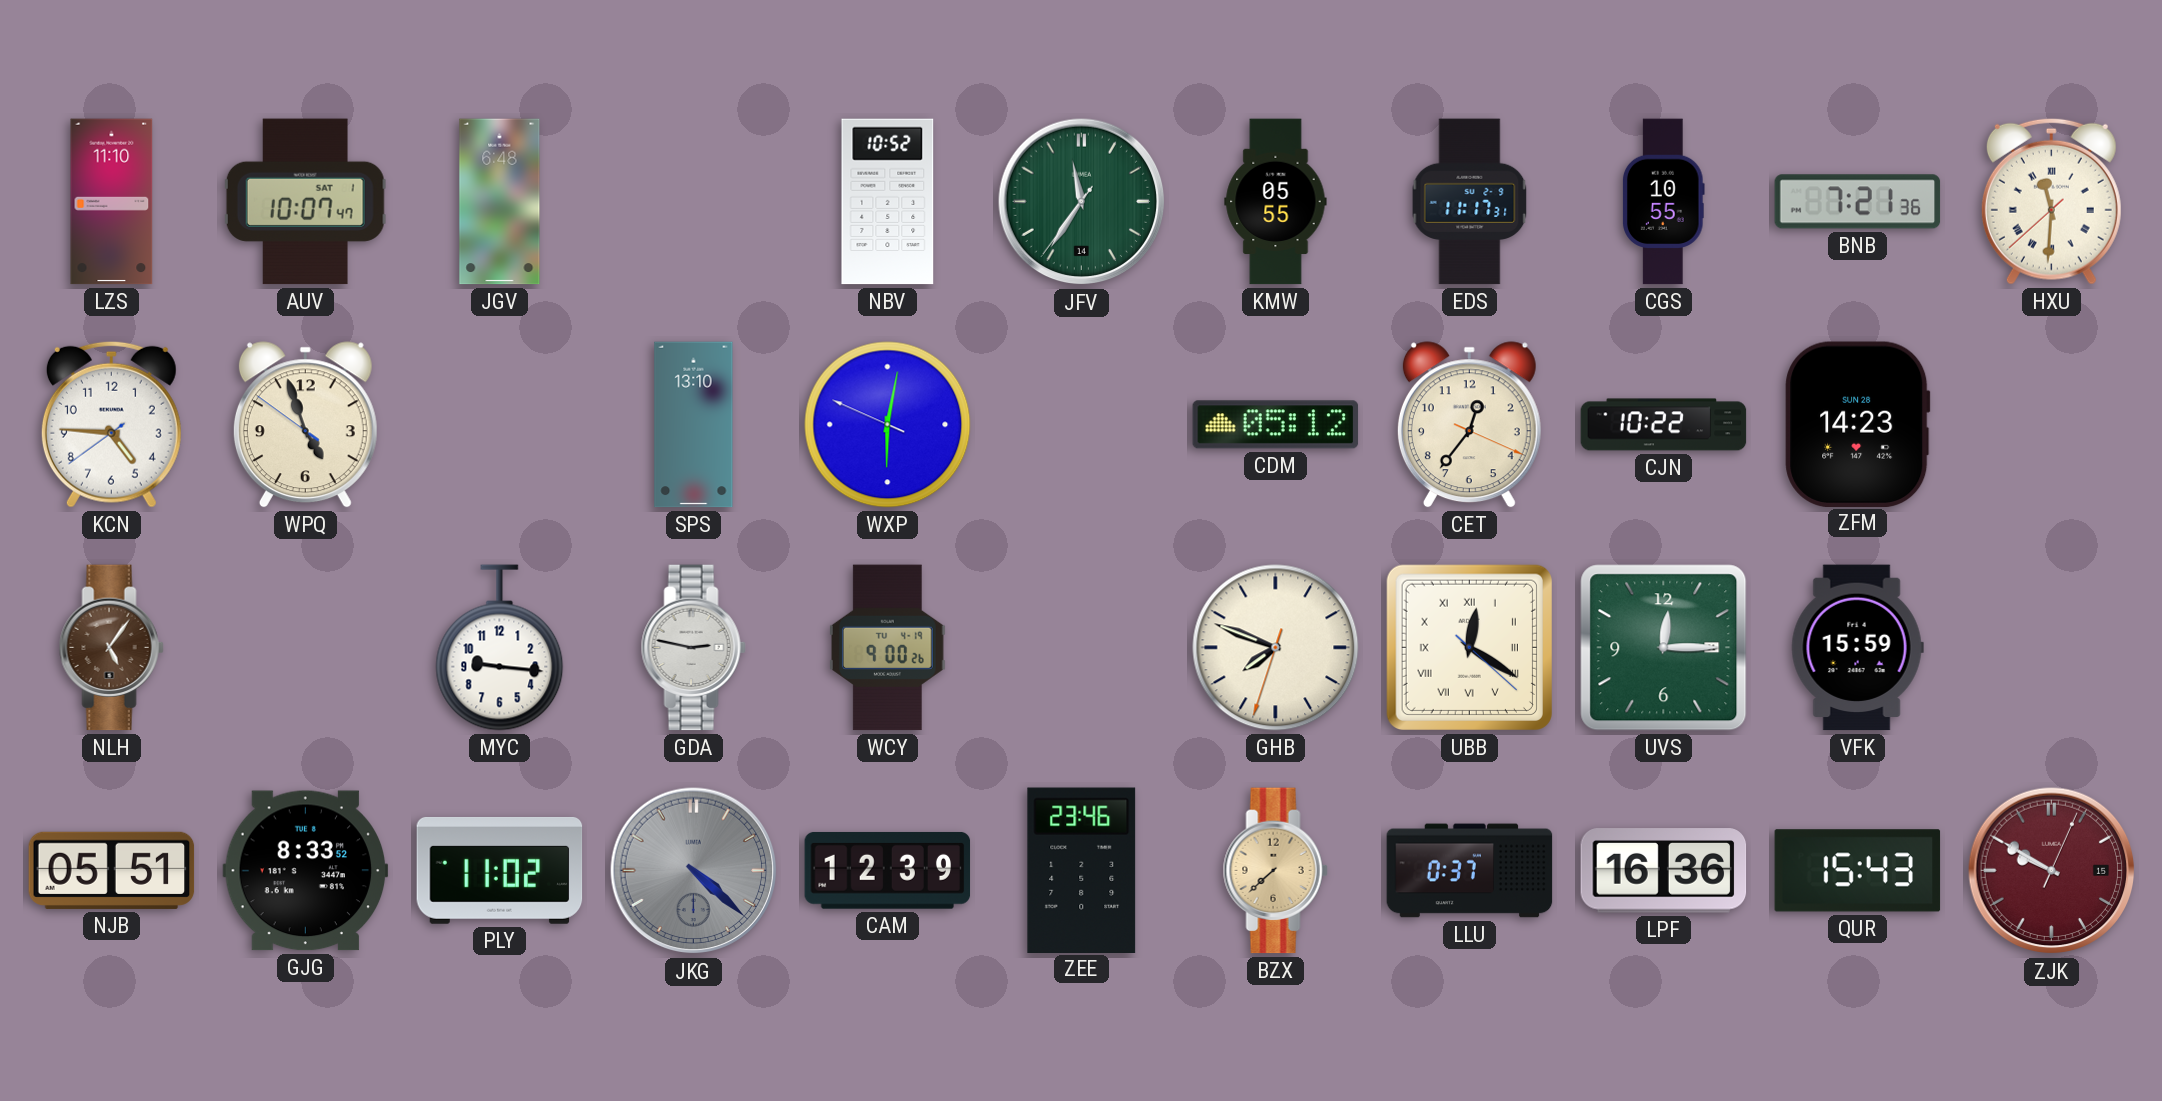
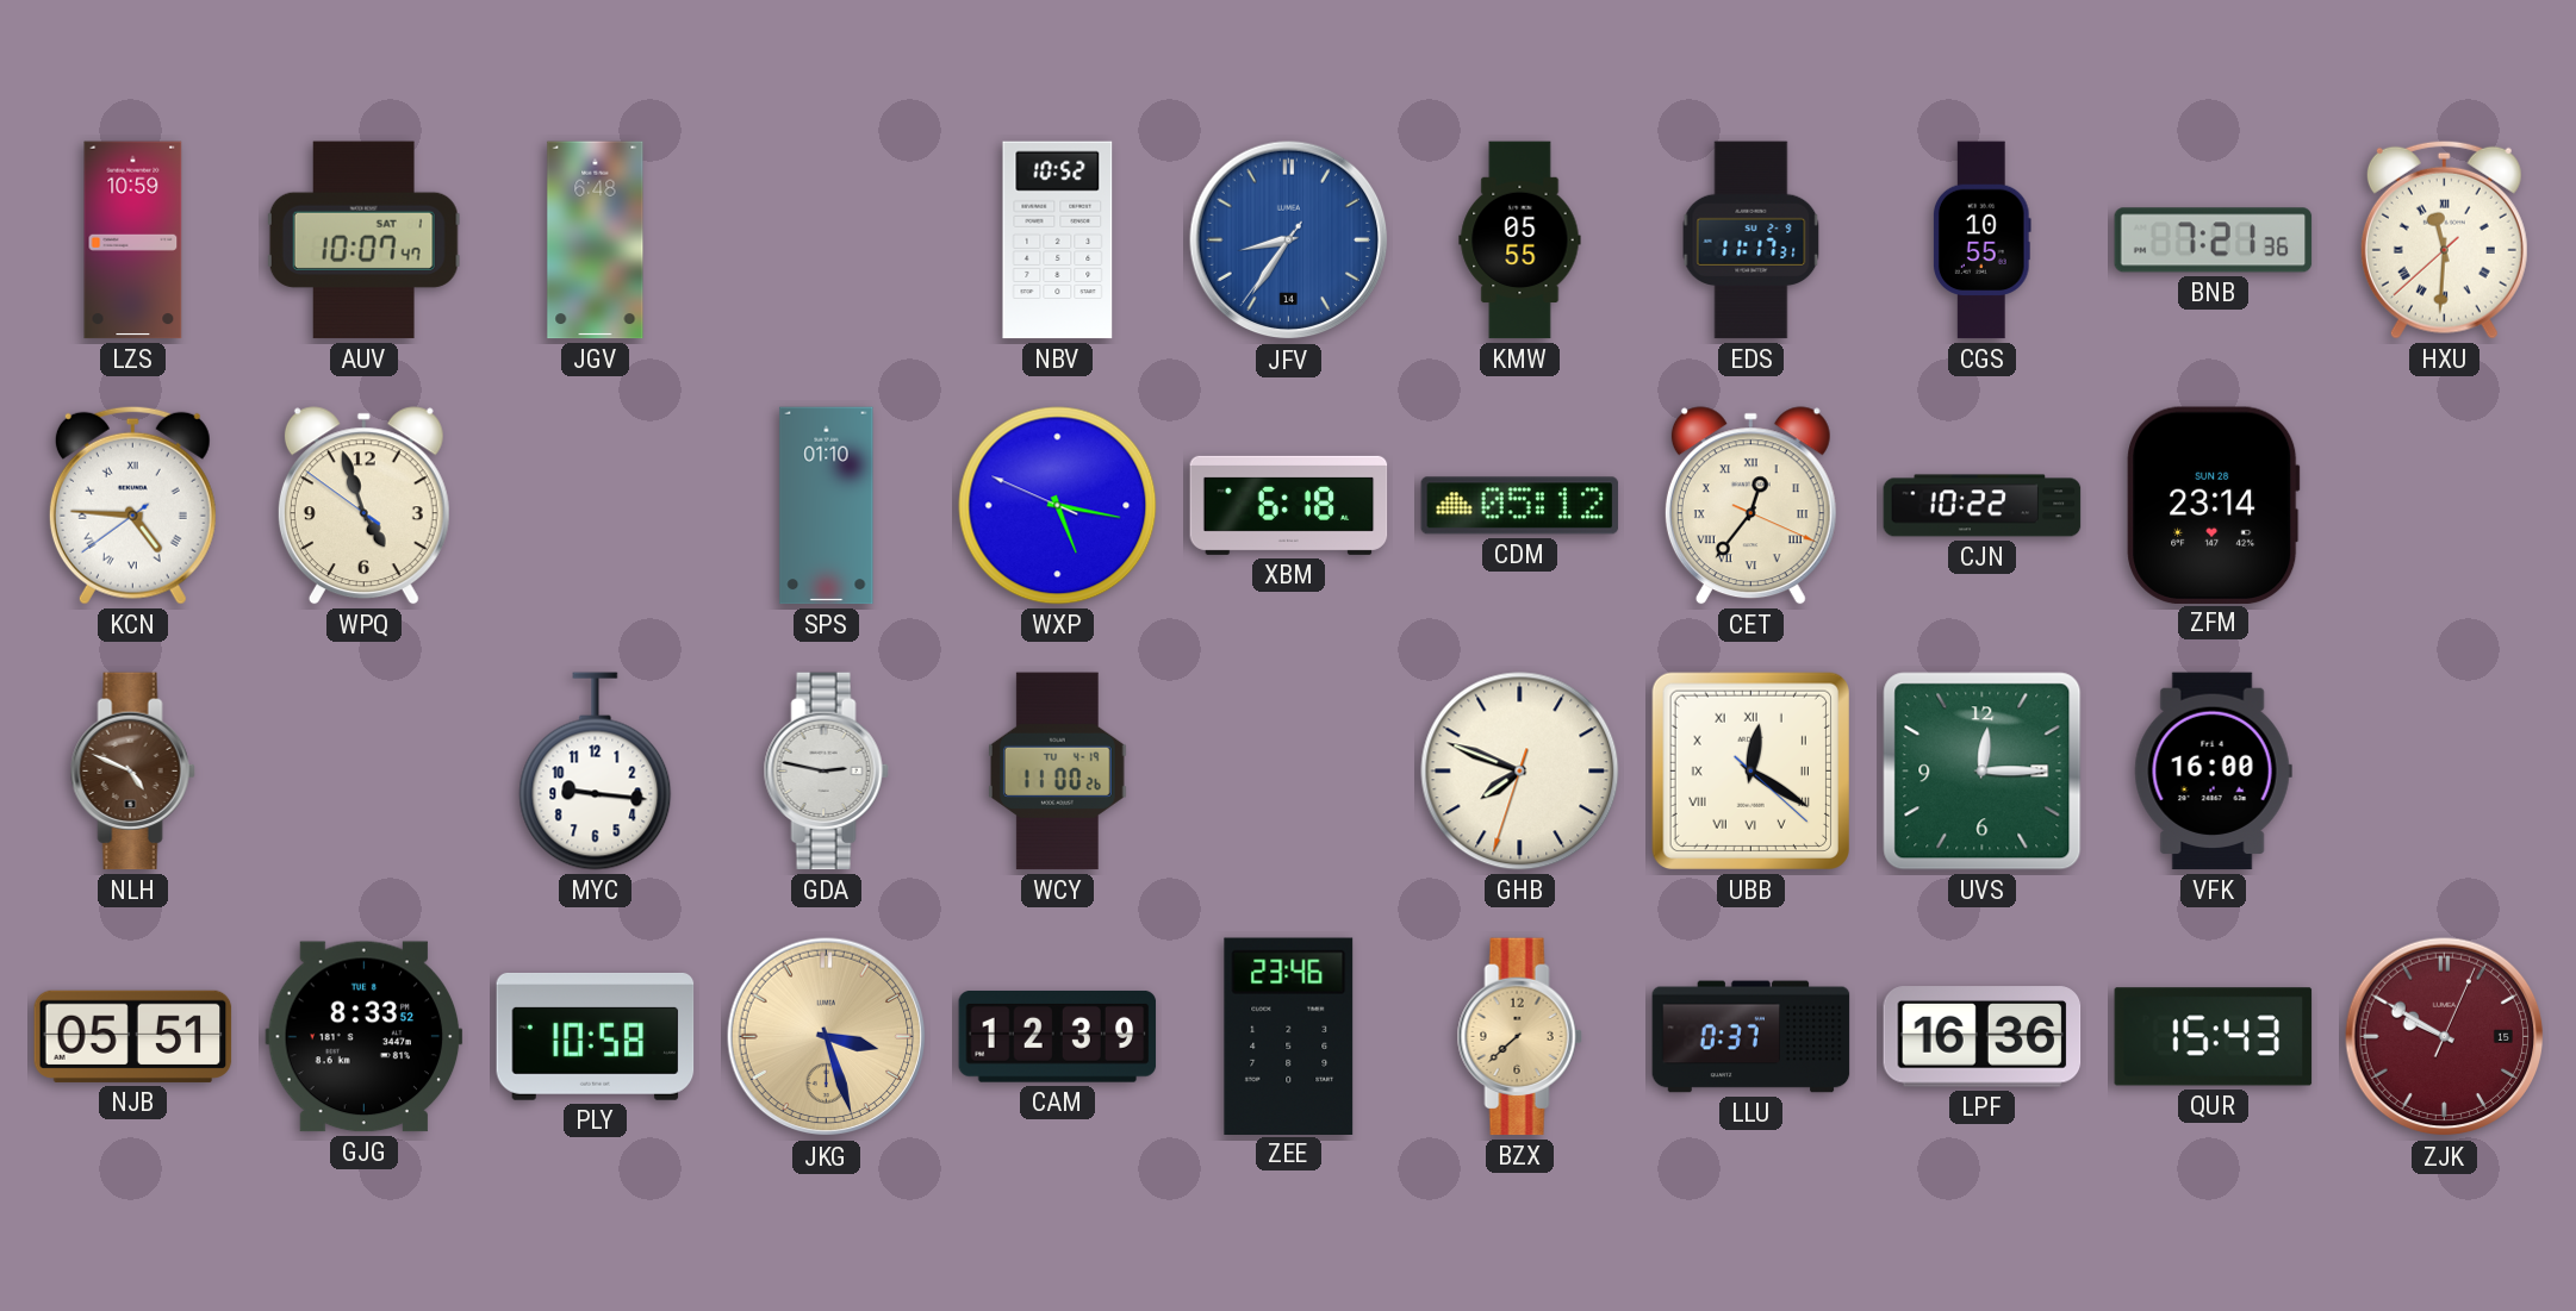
LZS: 11:10 -> 10:59
JFV: 11:35 -> 8:35
JFV dial: green -> blue
KCN numerals: Arabic -> Roman
SPS: 13:10 -> 01:10
WXP: 6:01 -> 5:16
XBM: none -> 6:18
CET numerals: Arabic -> Roman
ZFM: 14:23 -> 23:14
NLH: 5:06 -> 4:49
WCY: 9:00 -> 11:00
VFK: 15:59 -> 16:00
PLY: 11:02 -> 10:58
JKG: 4:22 -> 3:27
JKG dial: grey -> champagne
